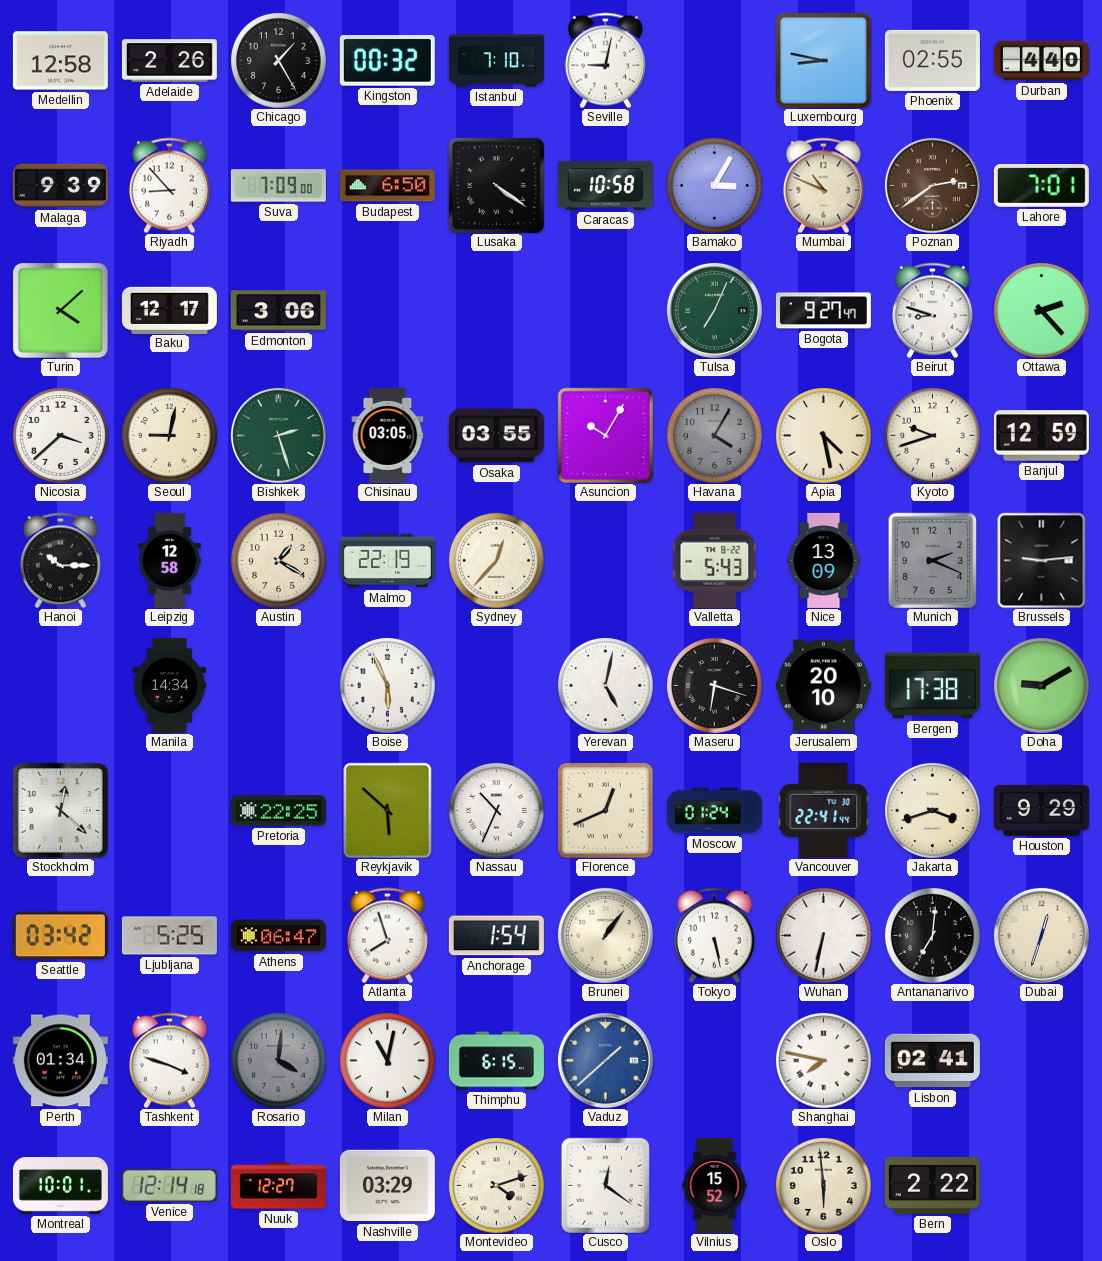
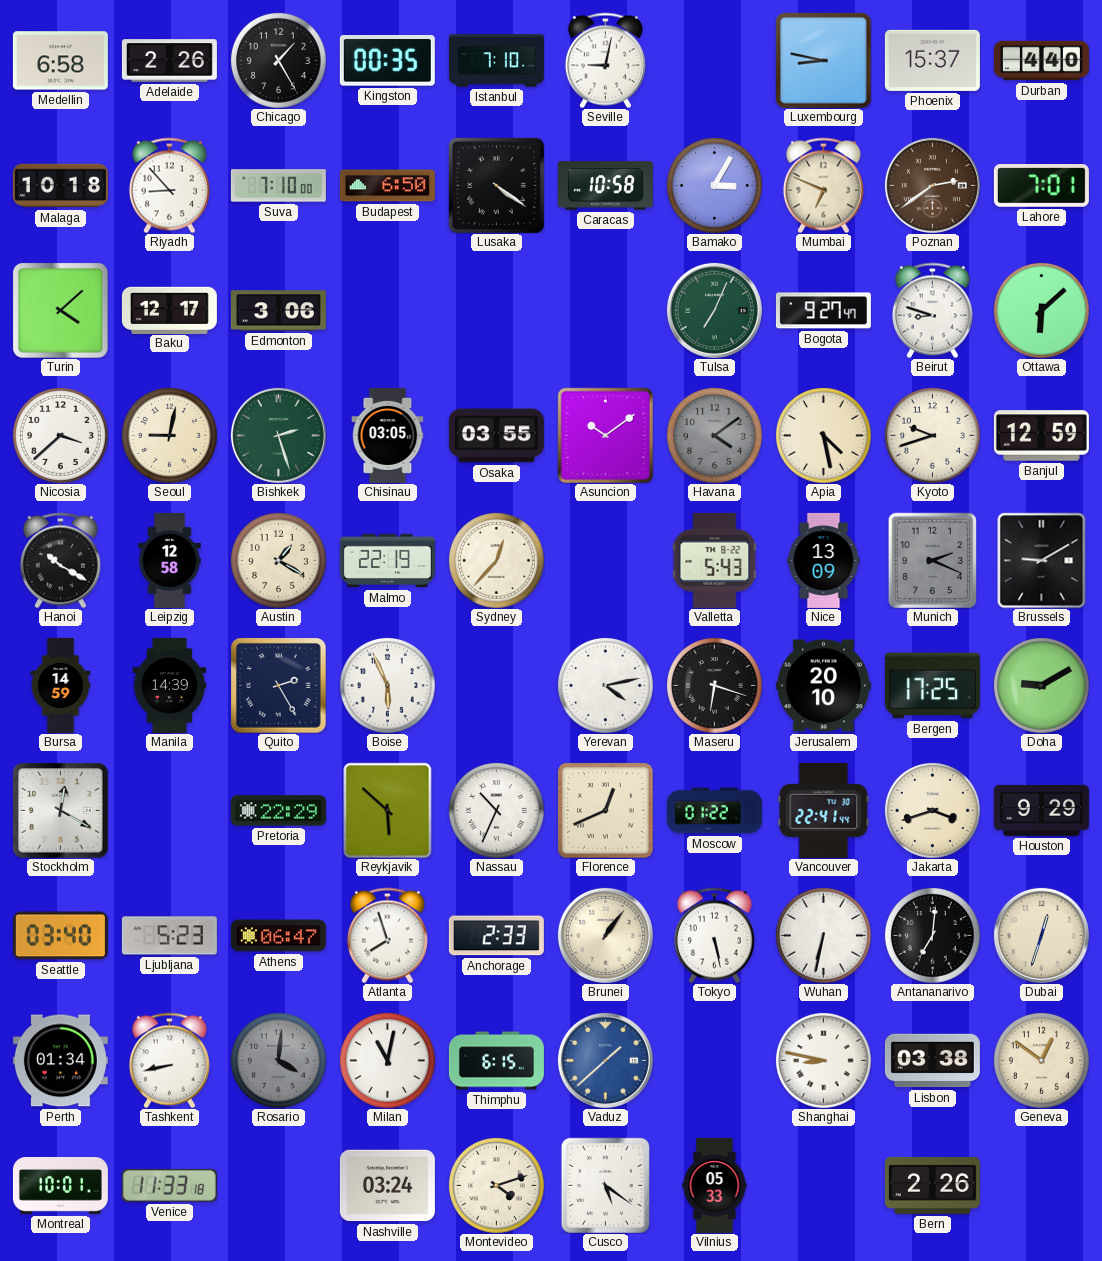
Medellin: 12:58 -> 6:58
Kingston: 00:32 -> 00:35
Phoenix: 02:55 -> 15:37
Malaga: 9:39 -> 10:18
Suva: 7:09 -> 7:10
Mumbai: 10:49 -> 6:49
Ottawa: 2:23 -> 6:08
Asuncion: 10:05 -> 10:09
Havana: 4:05 -> 4:09
Hanoi: 10:15 -> 10:20
Brussels: 9:14 -> 9:10
Bursa: none -> 14:59
Manila: 14:34 -> 14:39
Quito: none -> 2:25
Yerevan: 5:02 -> 4:13
Bergen: 17:38 -> 17:25
Stockholm: 12:22 -> 12:20
Pretoria: 22:25 -> 22:29
Moscow: 01:24 -> 01:22
Seattle: 03:42 -> 03:40
Ljubljana: 5:25 -> 5:23
Anchorage: 1:54 -> 2:33
Tashkent: 3:48 -> 8:43
Shanghai: 7:47 -> 8:47
Lisbon: 02:41 -> 03:38
Geneva: none -> 12:51
Venice: 12:14 -> 11:33
Nuuk: 12:27 -> none
Nashville: 03:29 -> 03:24
Cusco: 12:21 -> 5:21
Vilnius: 15:52 -> 05:33
Oslo: 5:59 -> none
Bern: 2:22 -> 2:26
